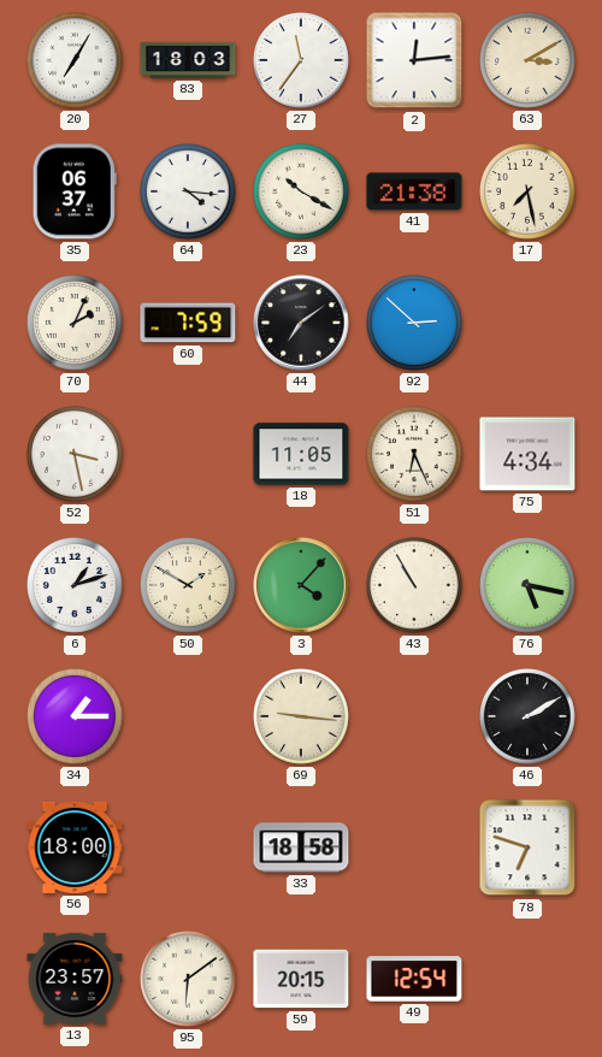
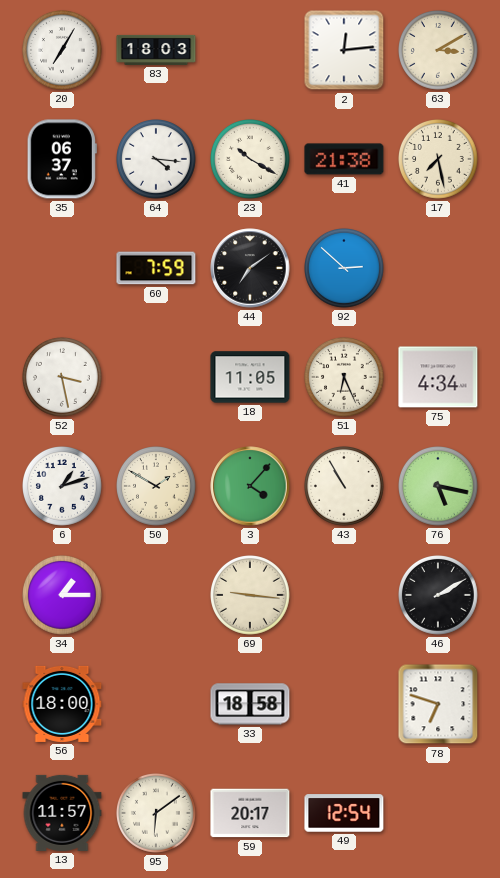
27: 11:36 -> none
70: 2:04 -> none
13: 23:57 -> 11:57
59: 20:15 -> 20:17
